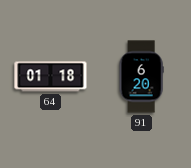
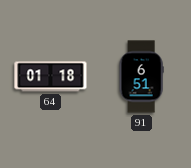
91: 6:20 -> 6:51
